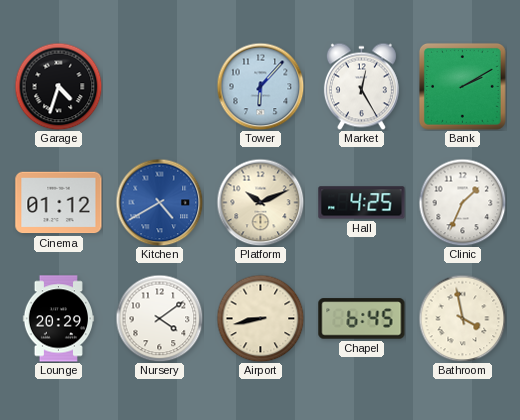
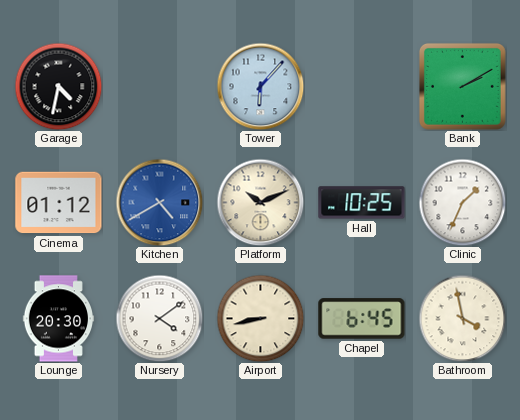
Garage: 4:33 -> 4:32
Market: 12:25 -> none
Hall: 4:25 -> 10:25
Lounge: 20:29 -> 20:30
